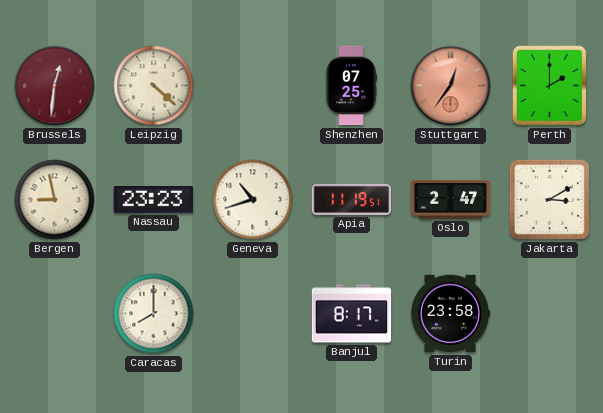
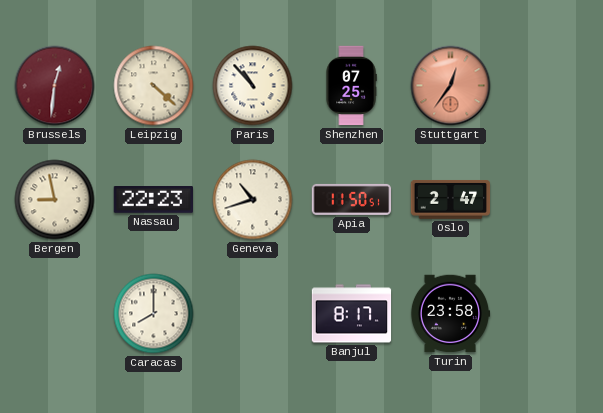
Paris: none -> 10:53
Perth: 2:00 -> none
Nassau: 23:23 -> 22:23
Apia: 11:19 -> 11:50
Jakarta: 3:10 -> none
